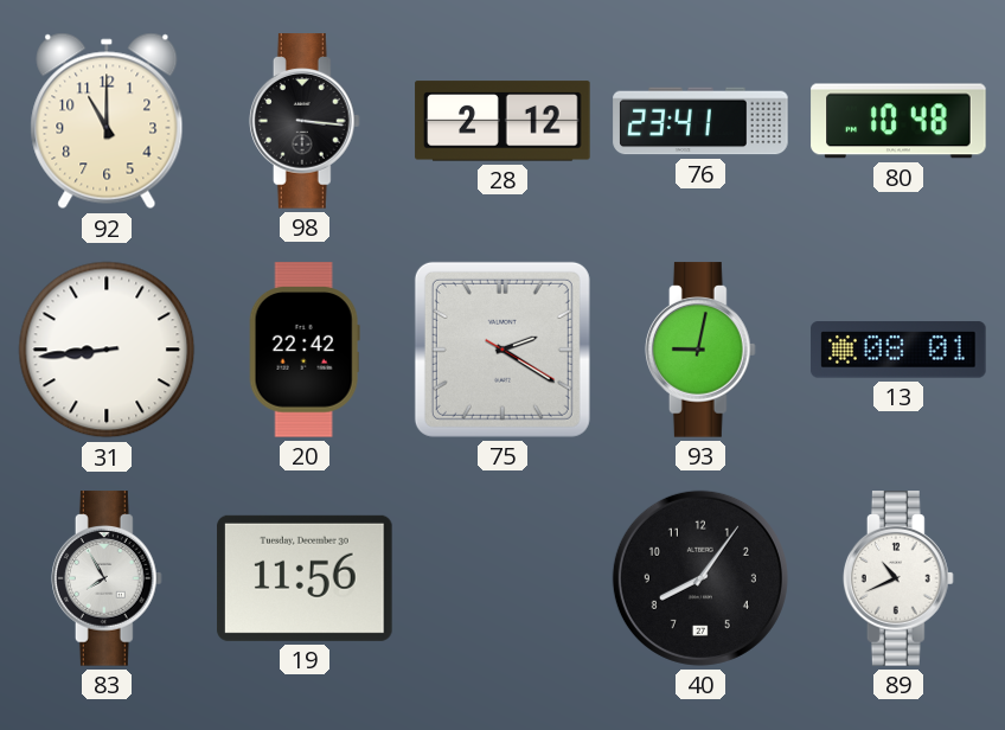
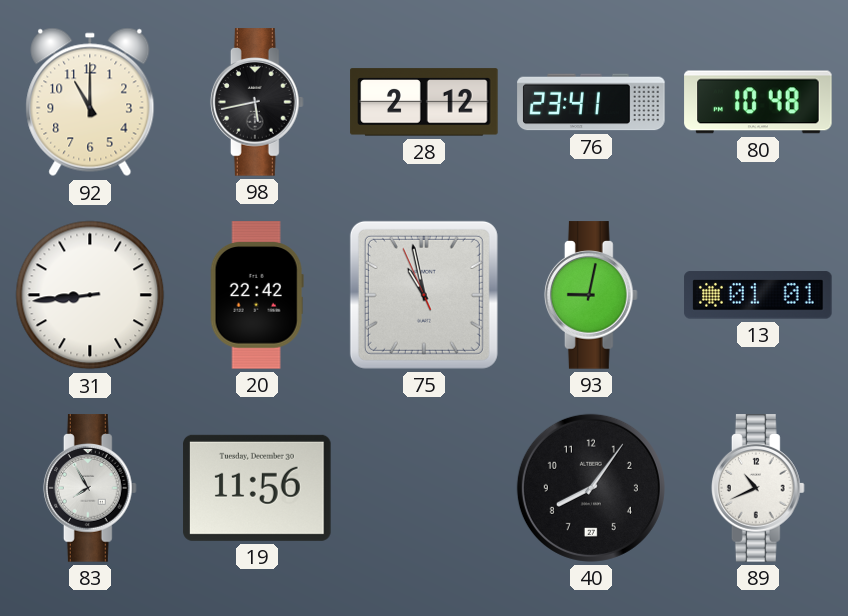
98: 3:16 -> 5:43
75: 2:20 -> 10:57
13: 08:01 -> 01:01
